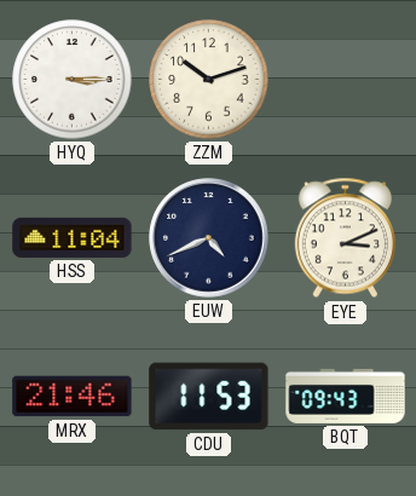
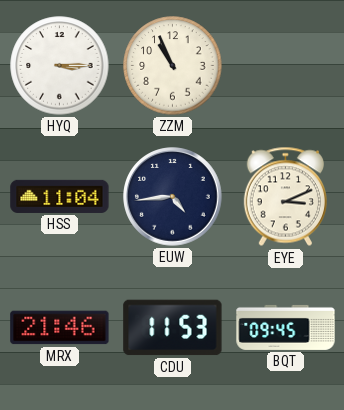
ZZM: 10:12 -> 10:56
EUW: 4:41 -> 4:44
BQT: 09:43 -> 09:45
